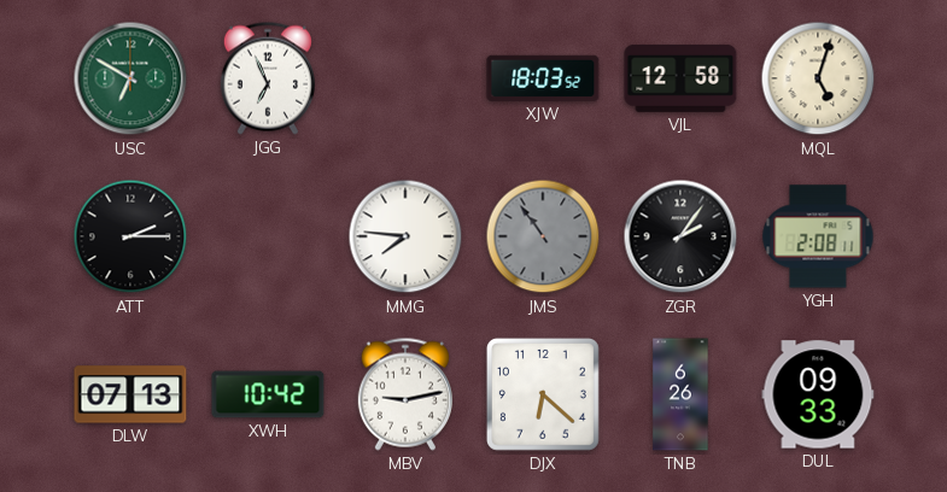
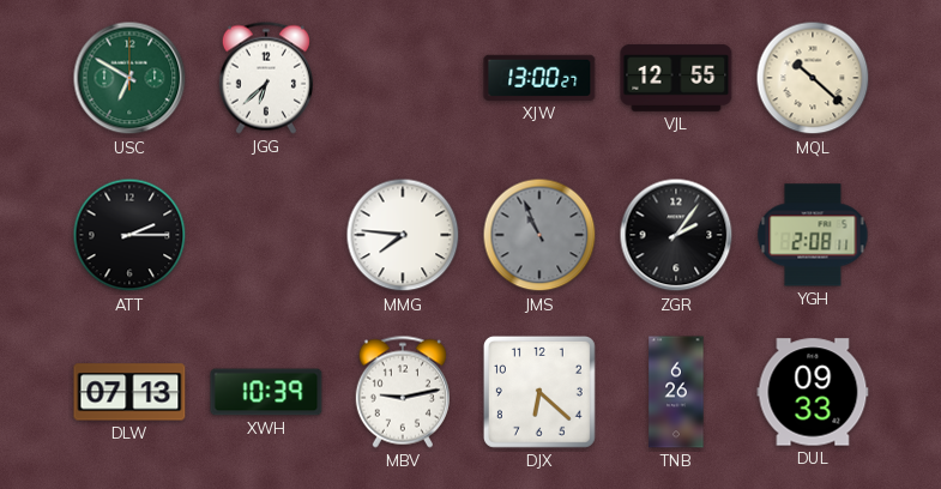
JGG: 6:56 -> 6:38
XJW: 18:03 -> 13:00
VJL: 12:58 -> 12:55
MQL: 5:03 -> 10:22
JMS: 10:54 -> 10:56
XWH: 10:42 -> 10:39
